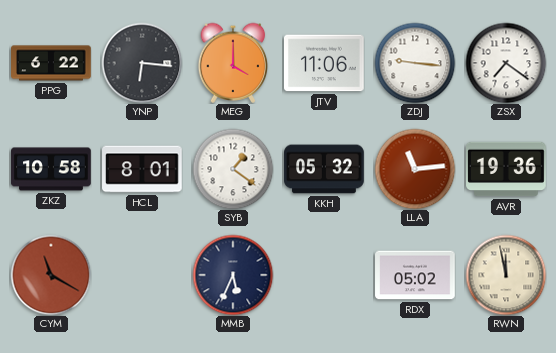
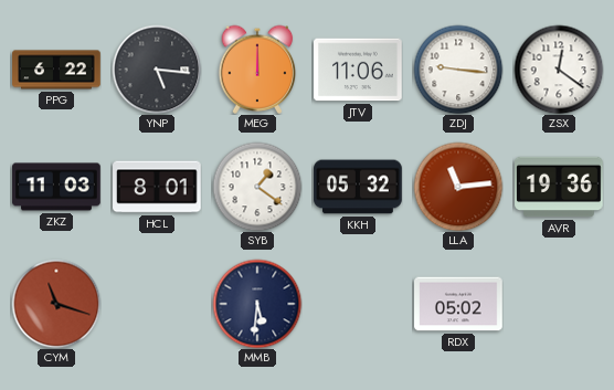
YNP: 6:16 -> 5:16
MEG: 4:00 -> 12:00
ZSX: 7:21 -> 12:21
ZKZ: 10:58 -> 11:03
CYM: 11:20 -> 11:18
MMB: 5:34 -> 5:31
RWN: 11:58 -> none
